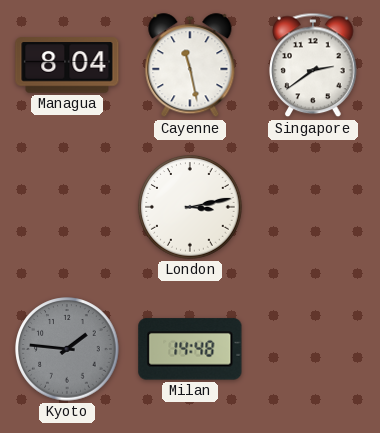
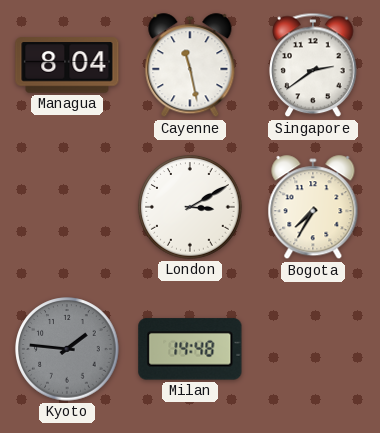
London: 3:13 -> 3:10
Bogota: none -> 7:35
